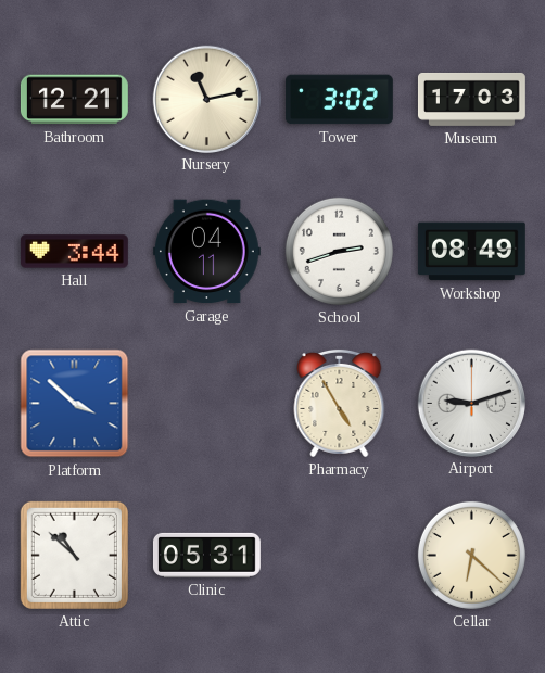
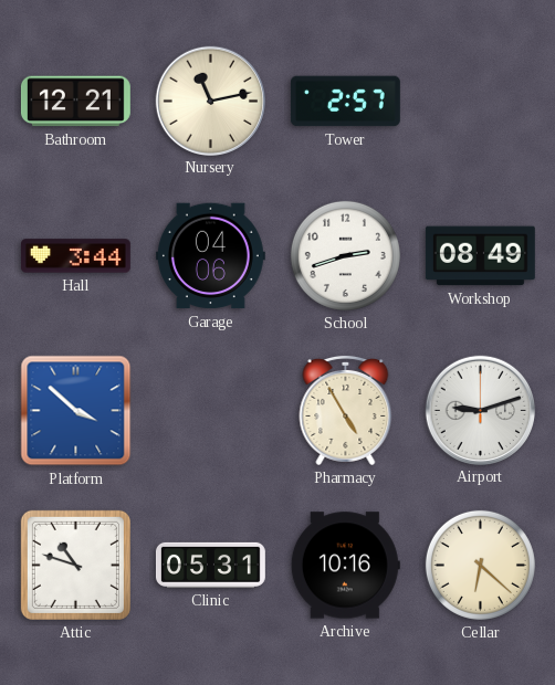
Tower: 3:02 -> 2:57
Museum: 17:03 -> none
Garage: 04:11 -> 04:06
Attic: 10:52 -> 10:48
Archive: none -> 10:16
